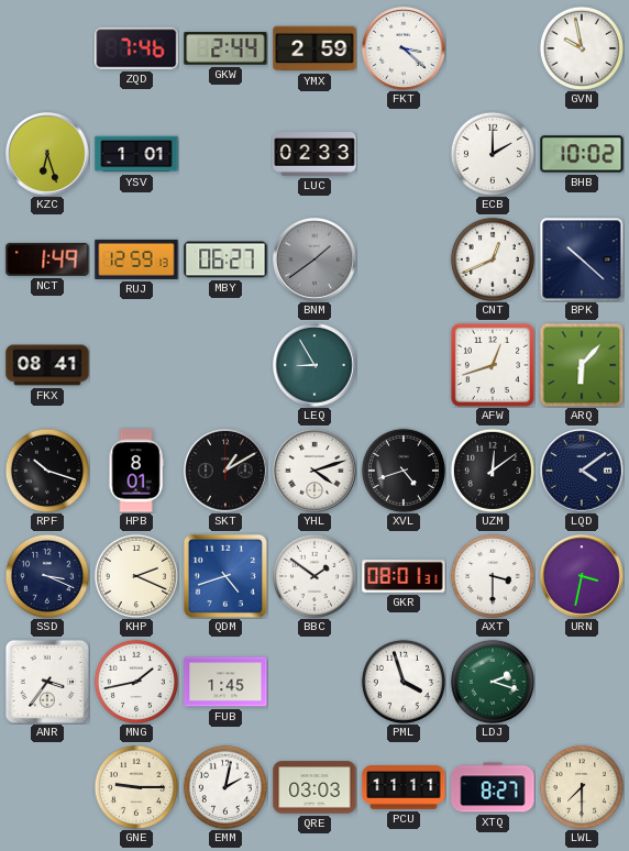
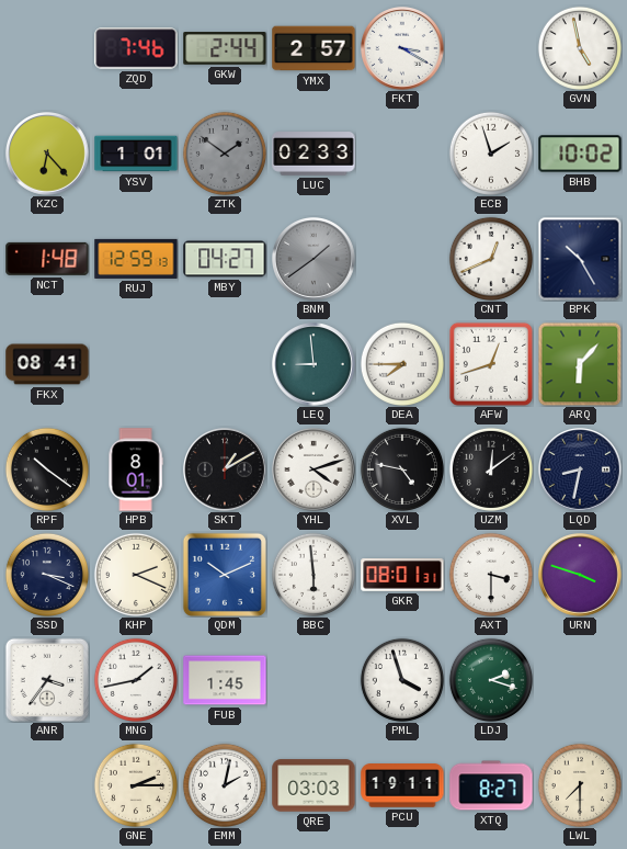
YMX: 2:59 -> 2:57
FKT: 3:22 -> 3:20
GVN: 9:58 -> 4:58
KZC: 6:27 -> 6:23
ZTK: none -> 1:51
ECB: 2:00 -> 1:57
NCT: 1:49 -> 1:48
MBY: 06:27 -> 04:27
BPK: 10:22 -> 10:25
LEQ: 8:55 -> 8:59
DEA: none -> 7:45
RPF: 10:18 -> 10:21
XVL: 4:42 -> 4:47
LQD: 4:09 -> 8:32
QDM: 4:42 -> 10:11
BBC: 1:51 -> 5:59
URN: 3:32 -> 3:48
GNE: 9:15 -> 2:15
PCU: 11:11 -> 19:11
